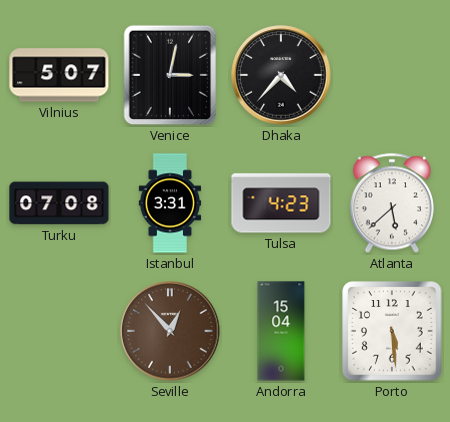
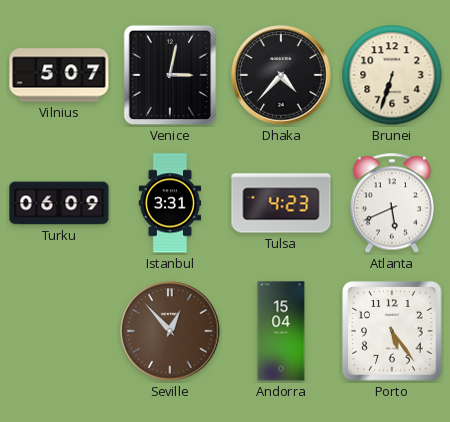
Brunei: none -> 6:33
Turku: 07:08 -> 06:09
Atlanta: 5:38 -> 5:41
Porto: 5:29 -> 5:24
